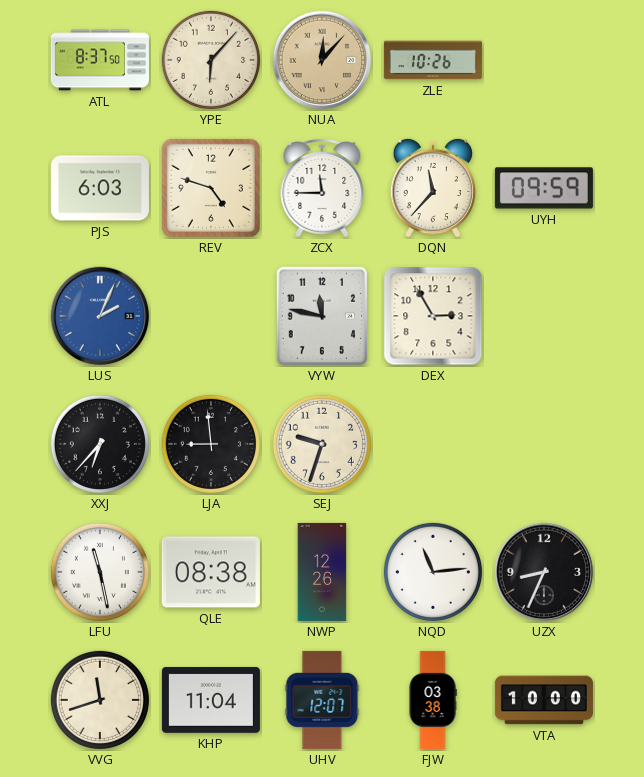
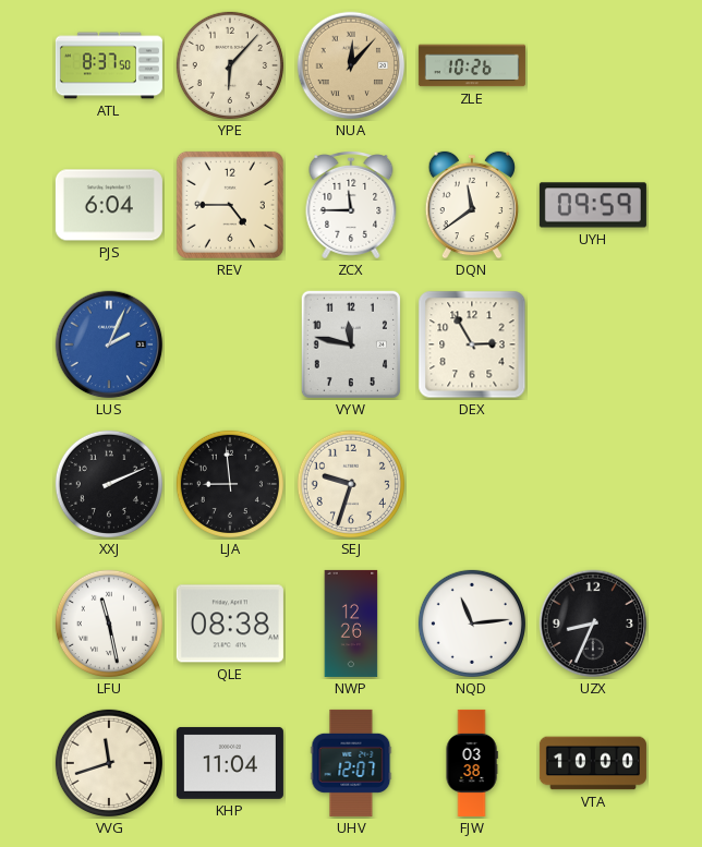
PJS: 6:03 -> 6:04
REV: 4:48 -> 4:45
DQN: 11:37 -> 11:39
XXJ: 6:37 -> 2:11
